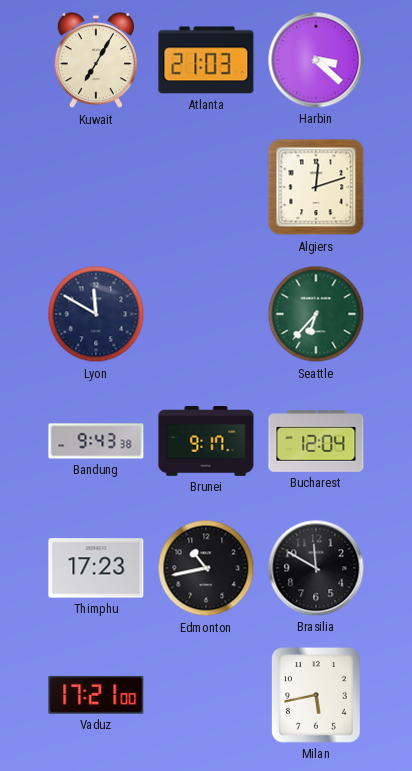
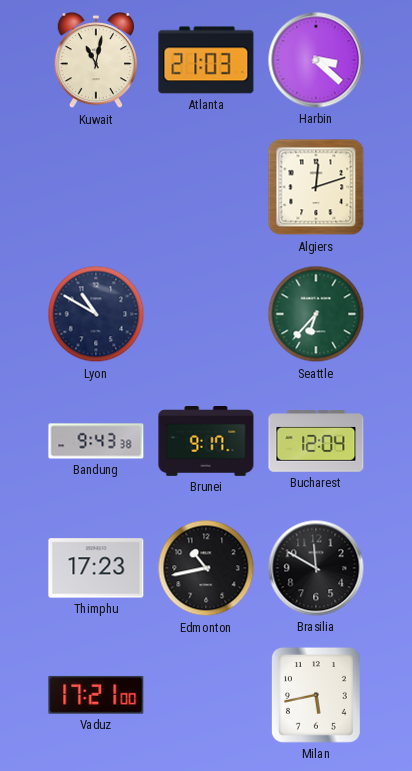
Kuwait: 7:05 -> 11:02
Lyon: 11:50 -> 10:50
